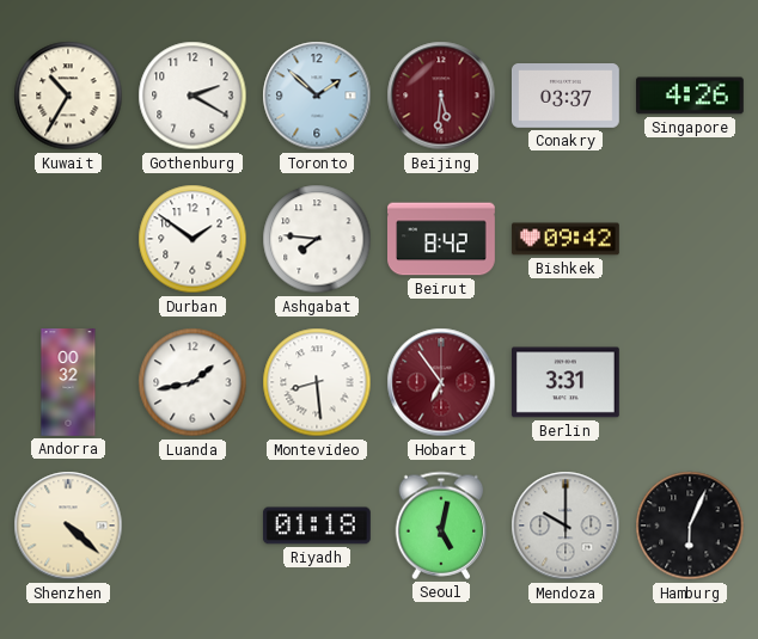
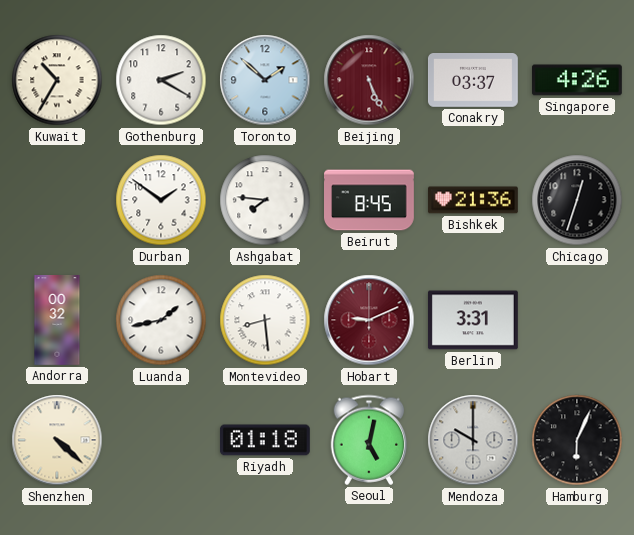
Beijing: 5:31 -> 5:26
Beirut: 8:42 -> 8:45
Bishkek: 09:42 -> 21:36
Chicago: none -> 12:33
Hobart: 6:54 -> 9:11
